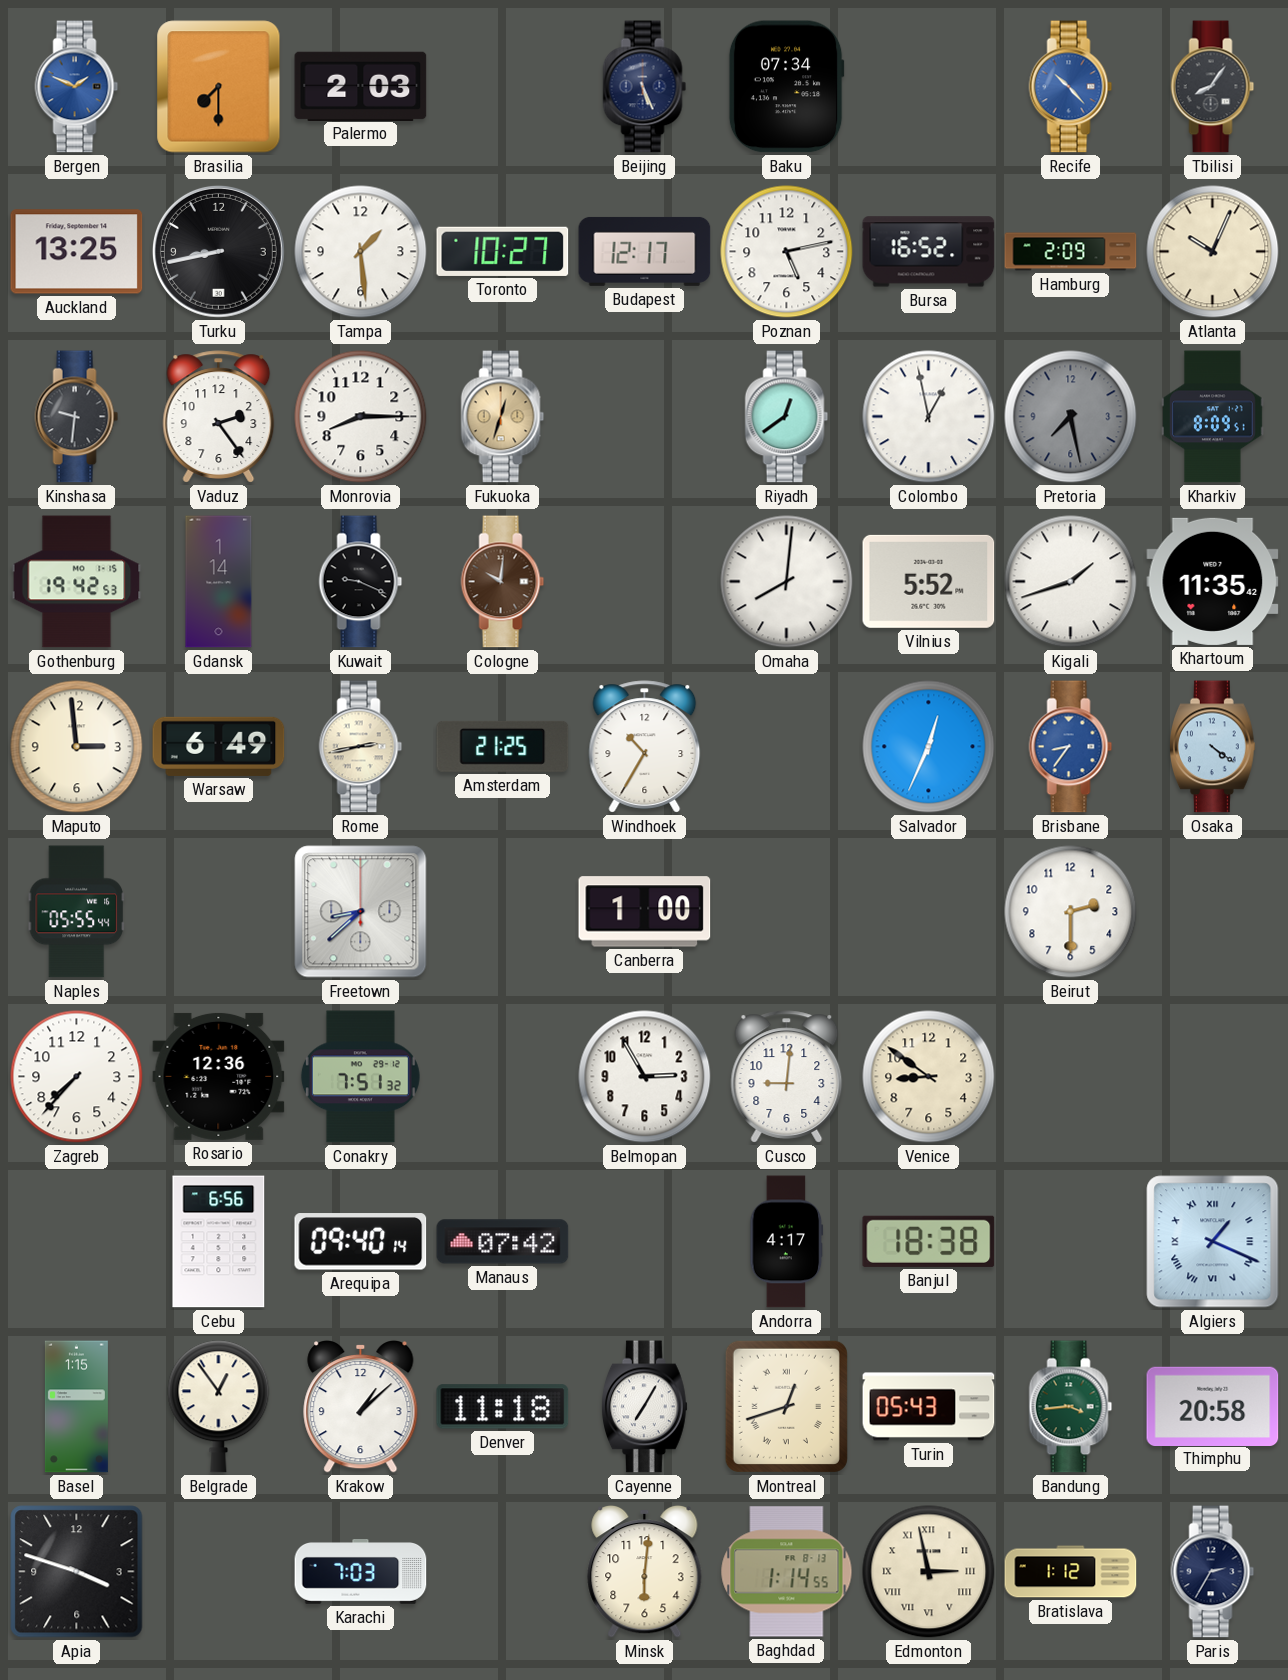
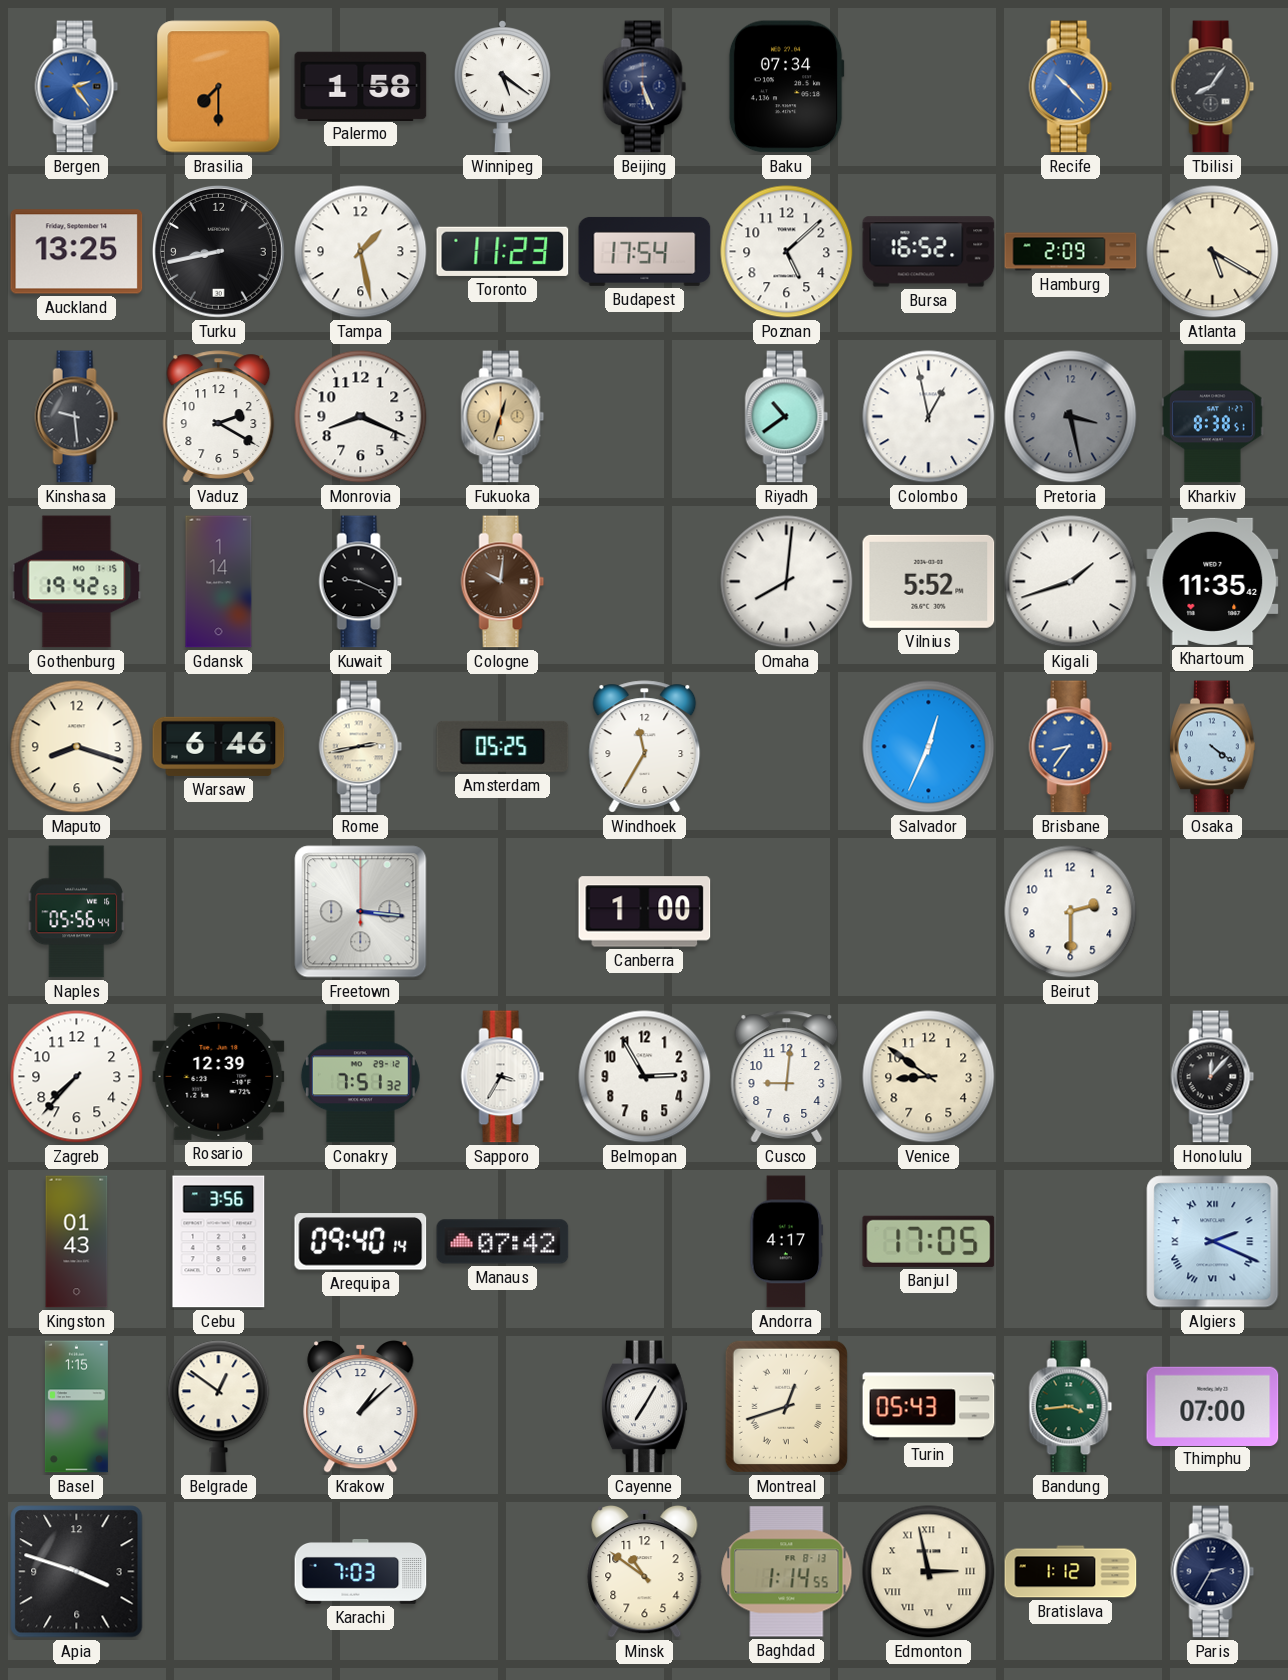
Bergen: 1:49 -> 2:24
Palermo: 2:03 -> 1:58
Winnipeg: none -> 5:21
Tampa: 1:29 -> 1:28
Toronto: 10:27 -> 11:23
Budapest: 12:17 -> 17:54
Poznan: 5:13 -> 5:08
Atlanta: 10:04 -> 5:20
Kinshasa: 9:31 -> 9:29
Vaduz: 2:24 -> 2:20
Monrovia: 8:15 -> 8:19
Riyadh: 12:39 -> 10:39
Pretoria: 7:28 -> 3:28
Kharkiv: 8:09 -> 8:38
Maputo: 2:59 -> 8:18
Warsaw: 6:49 -> 6:46
Amsterdam: 21:25 -> 05:25
Windhoek: 10:35 -> 11:35
Naples: 05:55 -> 05:56
Freetown: 8:38 -> 3:16
Rosario: 12:36 -> 12:39
Sapporo: none -> 3:35
Honolulu: none -> 12:07
Kingston: none -> 01:43
Cebu: 6:56 -> 3:56
Banjul: 18:38 -> 17:05
Algiers: 1:19 -> 2:19
Belgrade: 12:54 -> 12:51
Denver: 11:18 -> none
Thimphu: 20:58 -> 07:00
Minsk: 6:01 -> 10:51
